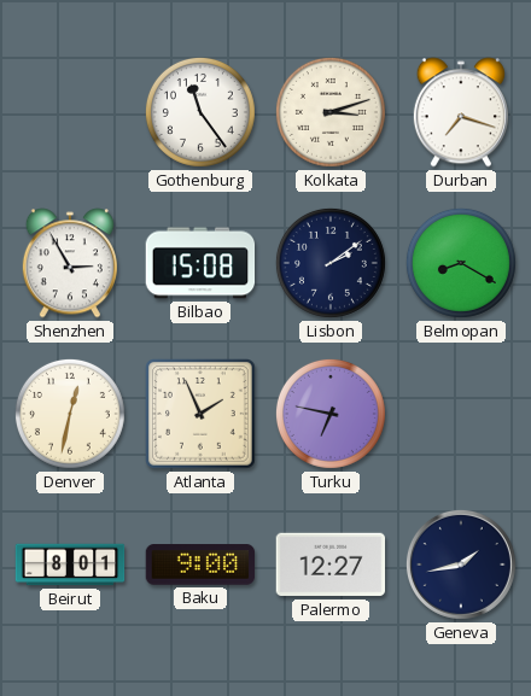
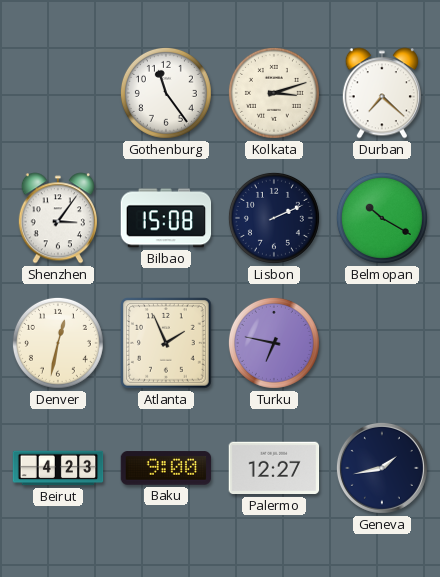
Durban: 7:18 -> 7:22
Shenzhen: 2:55 -> 3:06
Lisbon: 2:09 -> 2:11
Belmopan: 8:20 -> 10:20
Beirut: 8:01 -> 4:23
